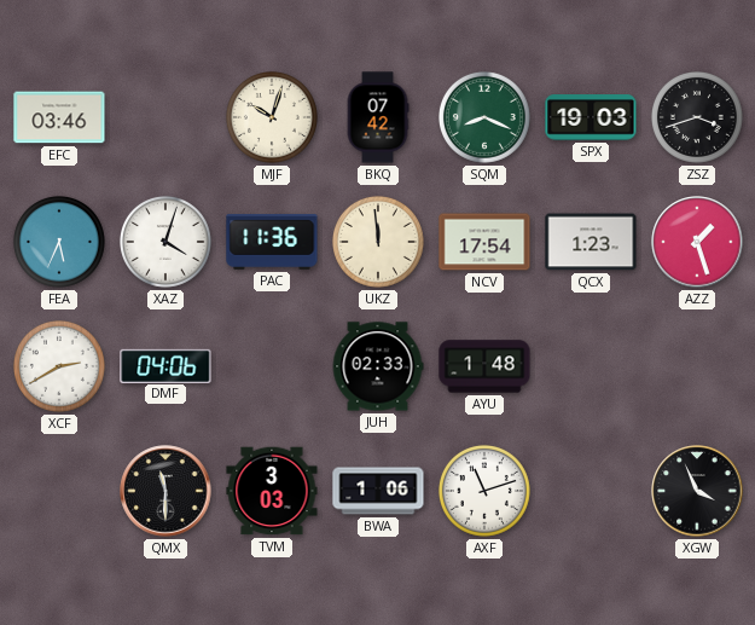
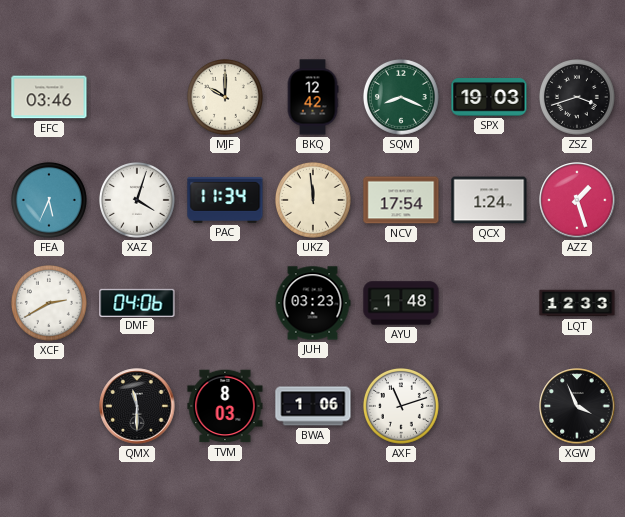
MJF: 10:03 -> 10:00
BKQ: 07:42 -> 12:42
PAC: 11:36 -> 11:34
QCX: 1:23 -> 1:24
JUH: 02:33 -> 03:23
LQT: none -> 12:33
TVM: 3:03 -> 8:03
